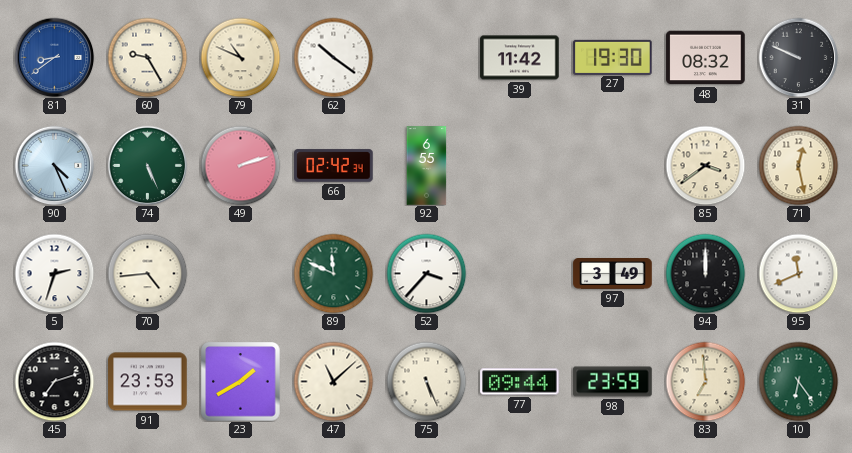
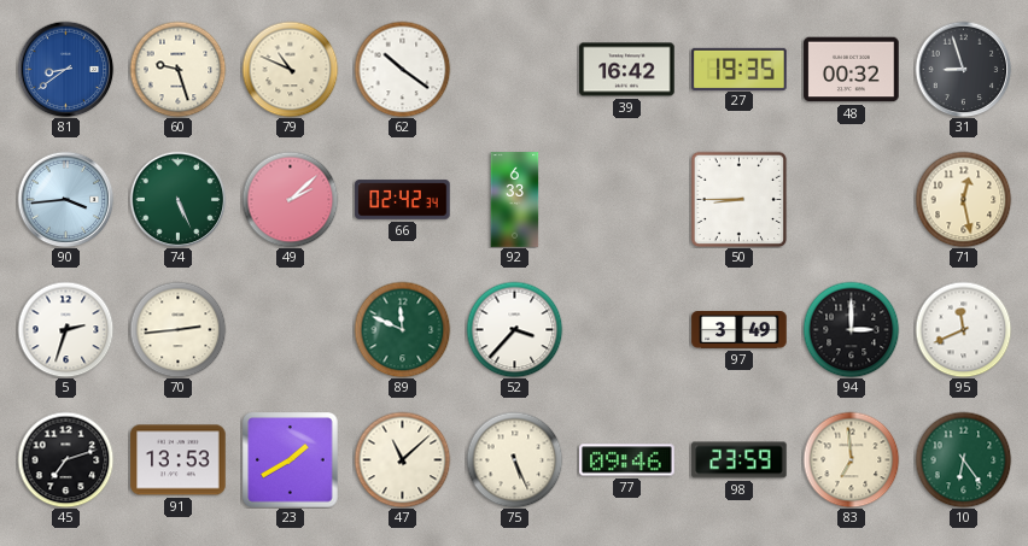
60: 9:25 -> 9:27
39: 11:42 -> 16:42
27: 19:30 -> 19:35
48: 08:32 -> 00:32
31: 9:49 -> 8:57
90: 4:26 -> 3:44
49: 2:12 -> 2:08
92: 6:55 -> 6:33
50: none -> 8:45
85: 3:39 -> none
70: 4:44 -> 2:44
94: 12:00 -> 3:00
91: 23:53 -> 13:53
77: 09:44 -> 09:46
